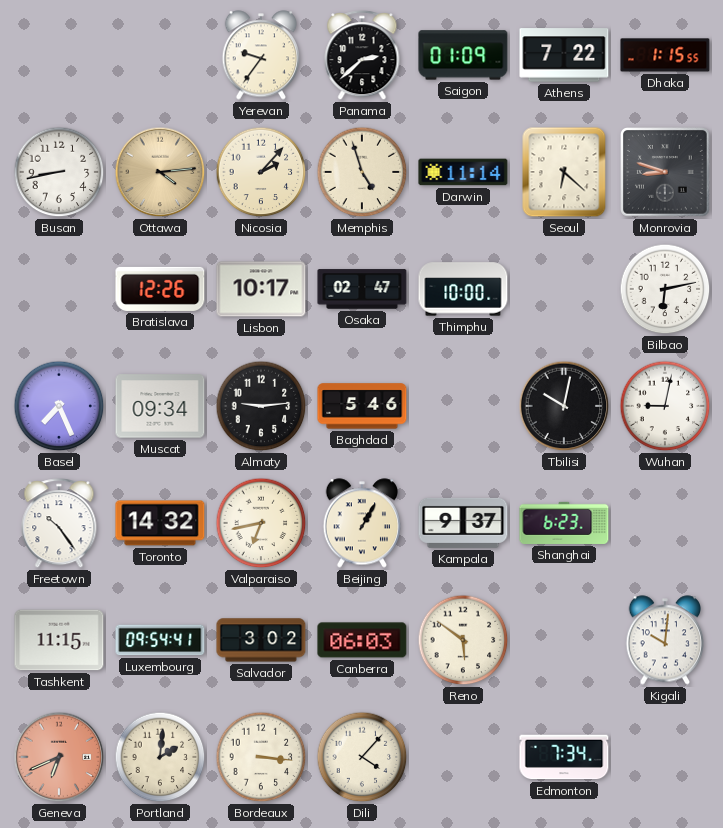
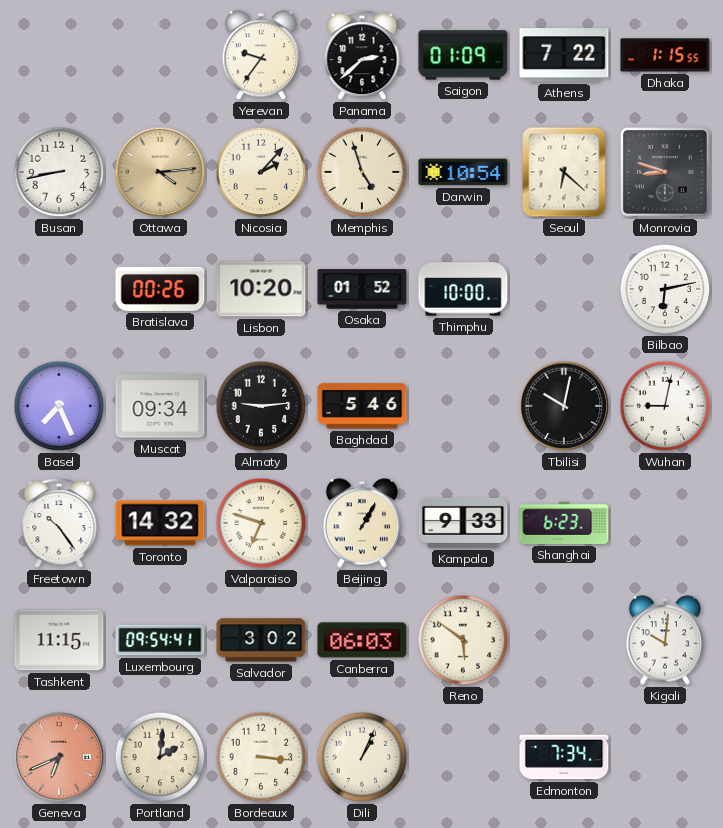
Darwin: 11:14 -> 10:54
Bratislava: 12:26 -> 00:26
Lisbon: 10:17 -> 10:20
Osaka: 02:47 -> 01:52
Valparaiso: 6:43 -> 6:48
Kampala: 9:37 -> 9:33
Dili: 4:07 -> 1:04
